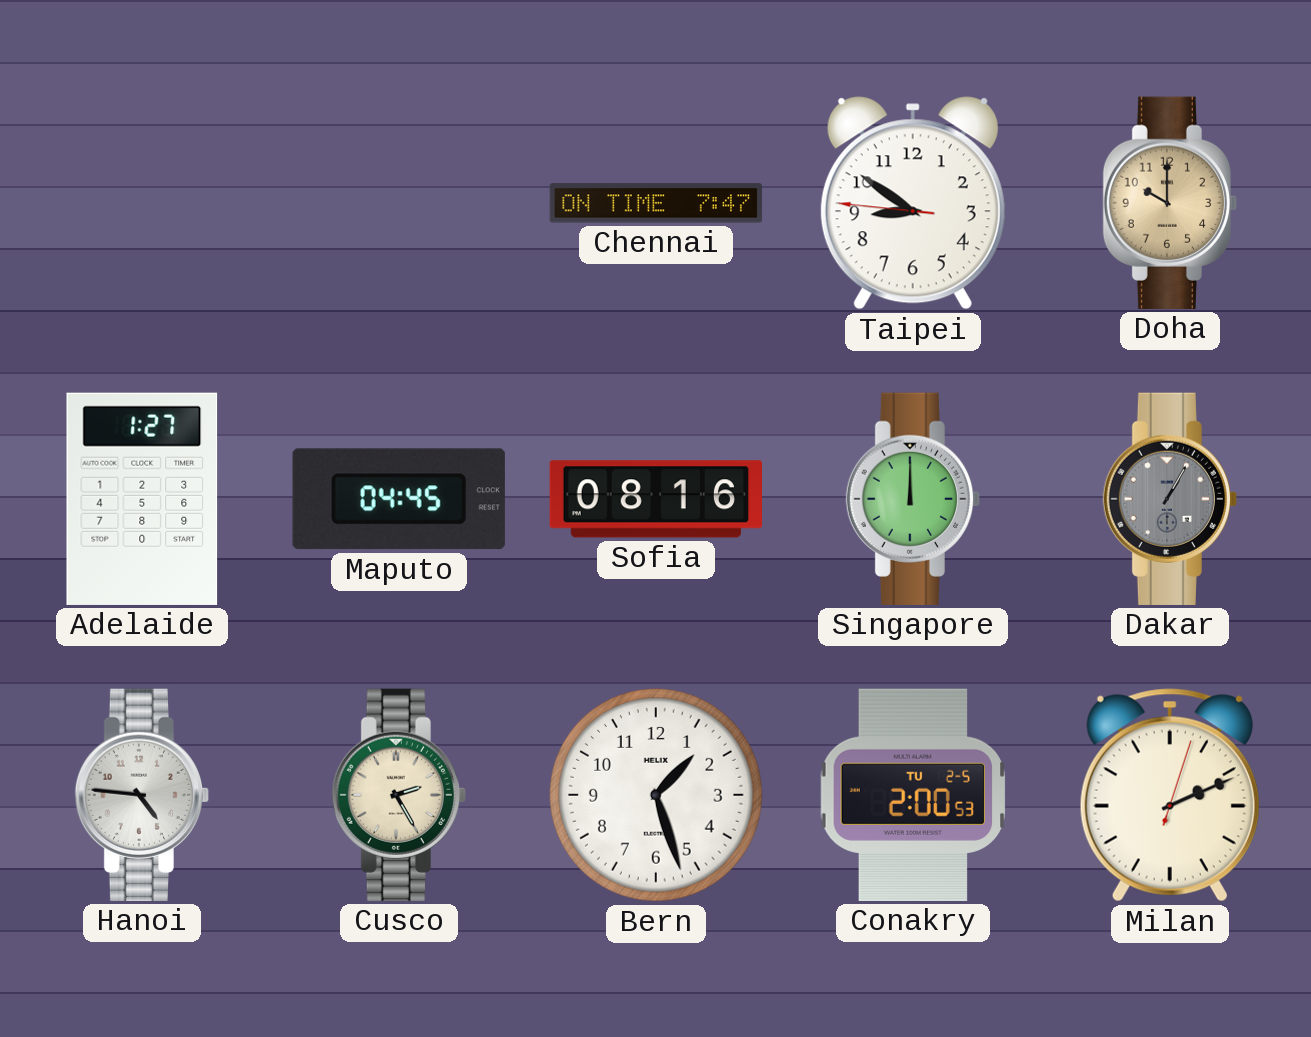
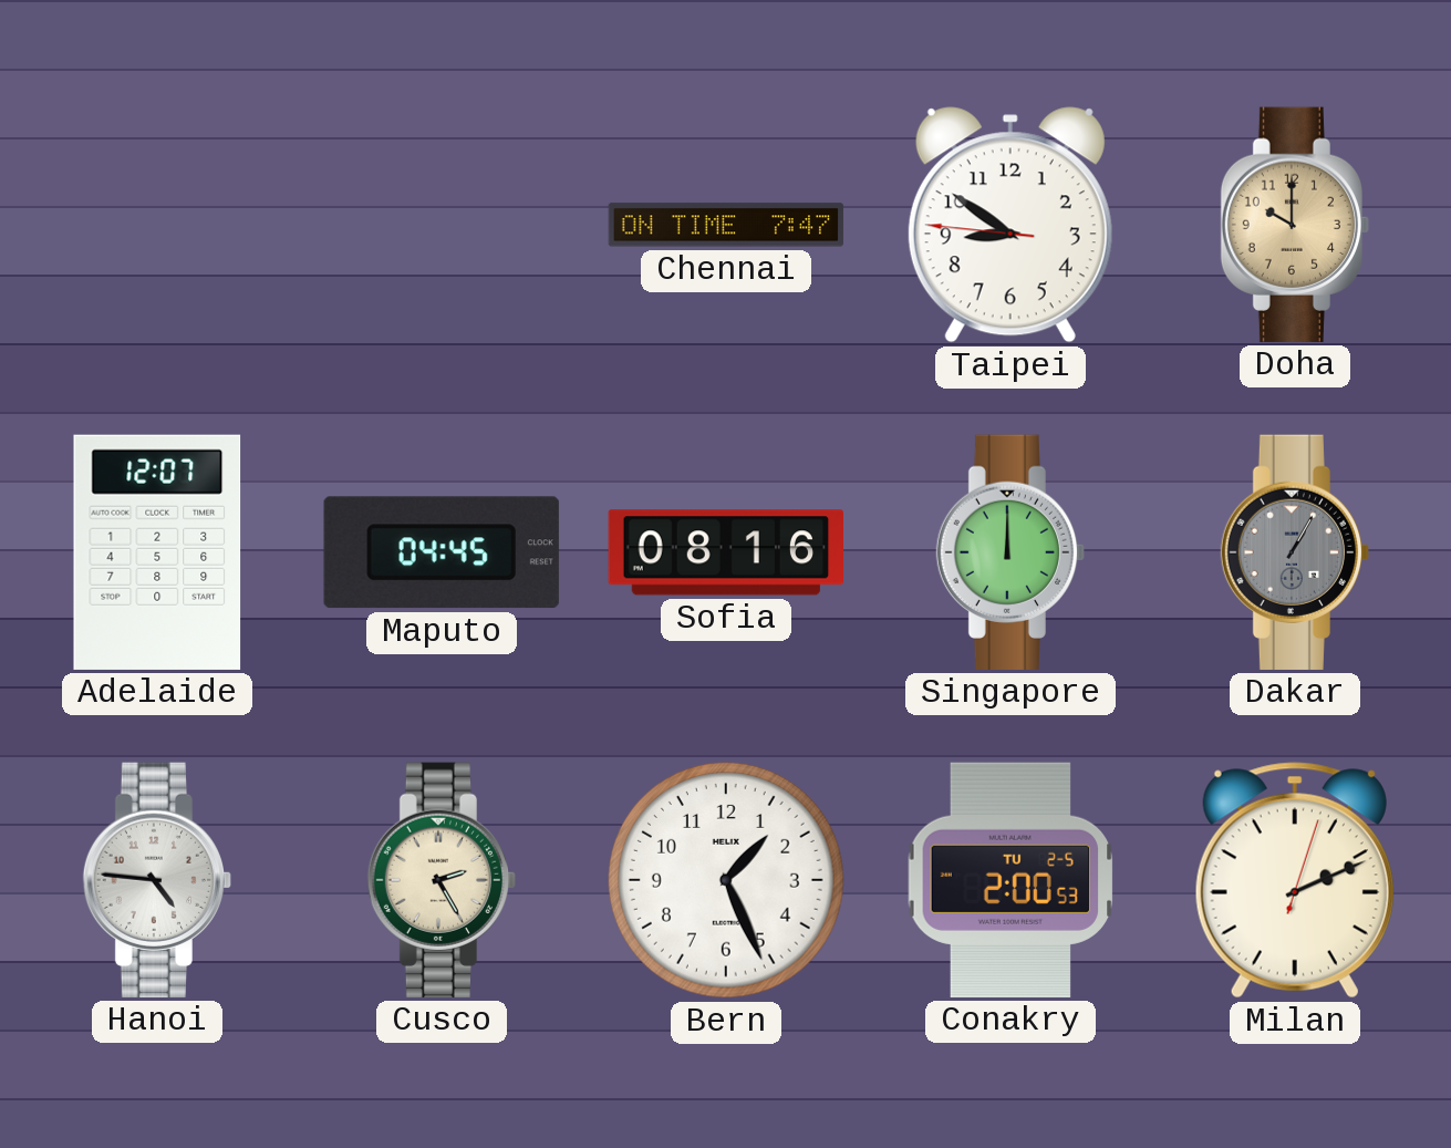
Adelaide: 1:27 -> 12:07
Bern: 1:27 -> 1:26
